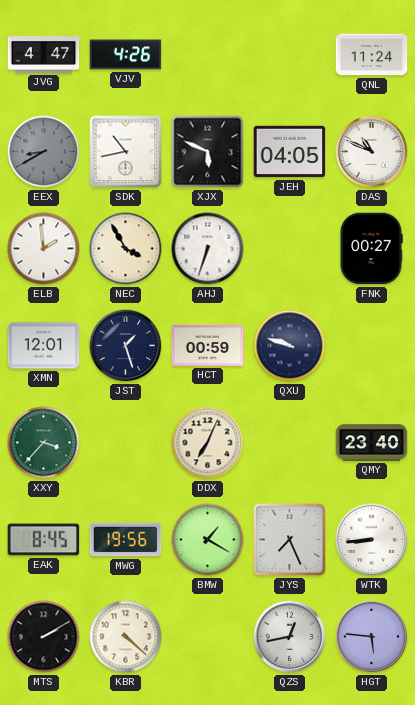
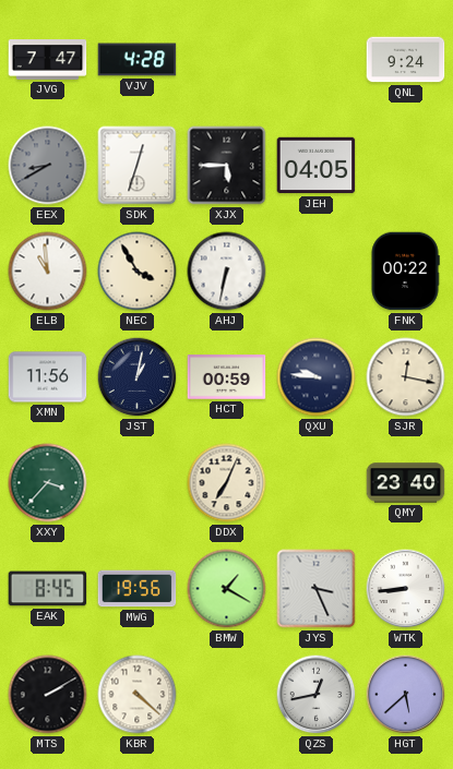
JVG: 4:47 -> 7:47
VJV: 4:26 -> 4:28
QNL: 11:24 -> 9:24
SDK: 10:43 -> 12:33
XJX: 5:49 -> 5:45
DAS: 10:49 -> none
ELB: 1:59 -> 10:59
AHJ: 6:33 -> 6:32
FNK: 00:27 -> 00:22
XMN: 12:01 -> 11:56
JST: 1:27 -> 1:02
QXU: 9:48 -> 9:46
SJR: none -> 12:17
JYS: 7:26 -> 3:26
HGT: 5:46 -> 5:38
